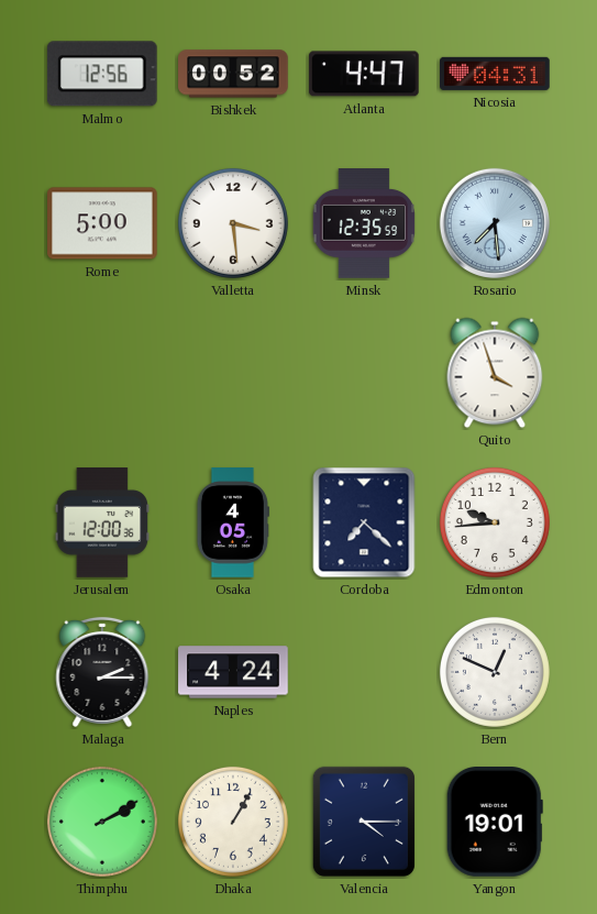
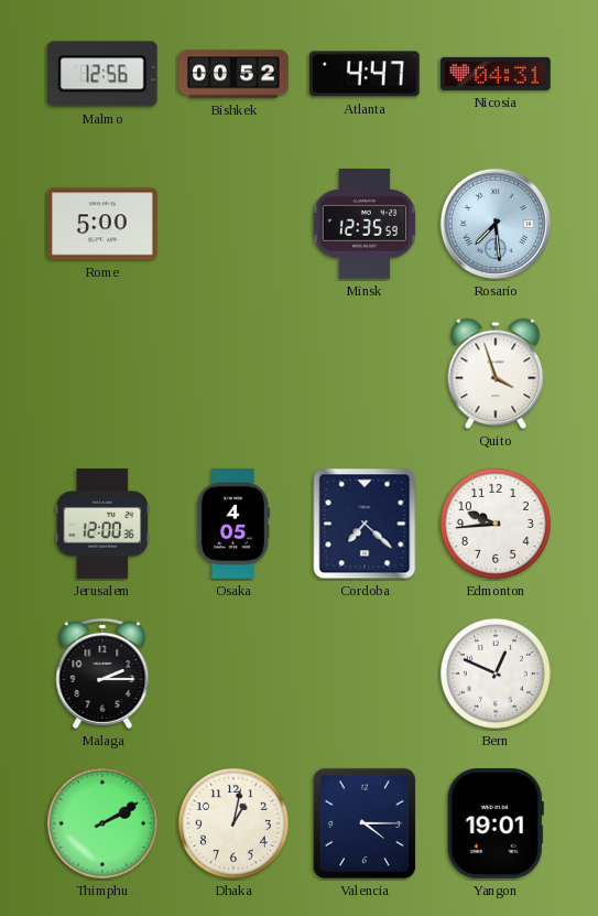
Valletta: 3:29 -> none
Naples: 4:24 -> none
Dhaka: 1:05 -> 1:02
